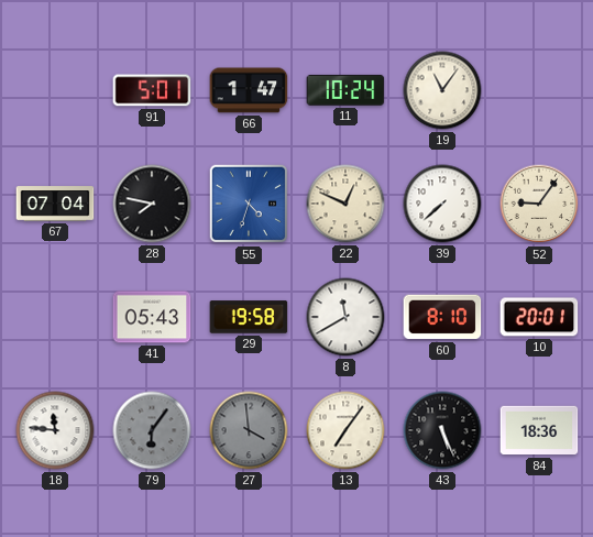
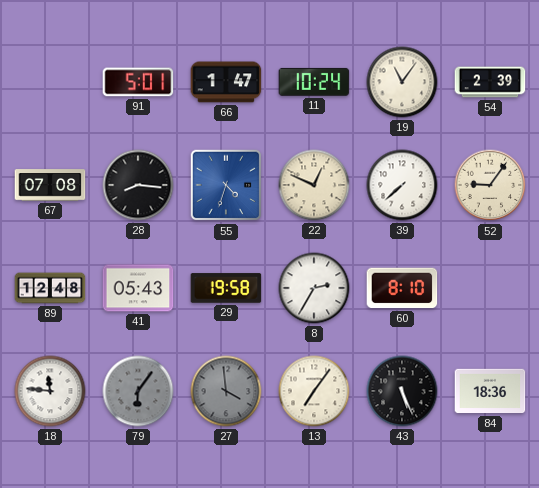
54: none -> 2:39
67: 07:04 -> 07:08
28: 7:47 -> 8:16
89: none -> 12:48
8: 11:40 -> 2:35
10: 20:01 -> none
